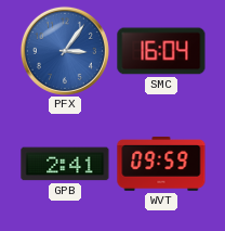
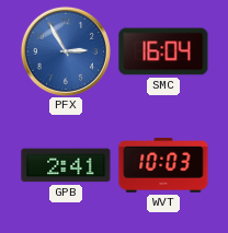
PFX: 3:06 -> 2:55
WVT: 09:59 -> 10:03
